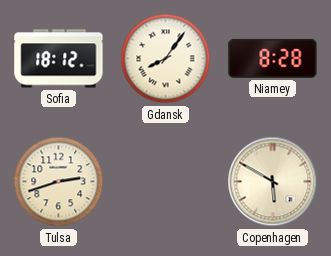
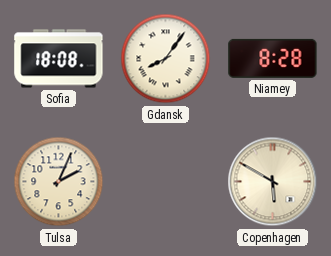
Sofia: 18:12 -> 18:08
Tulsa: 2:42 -> 2:04
